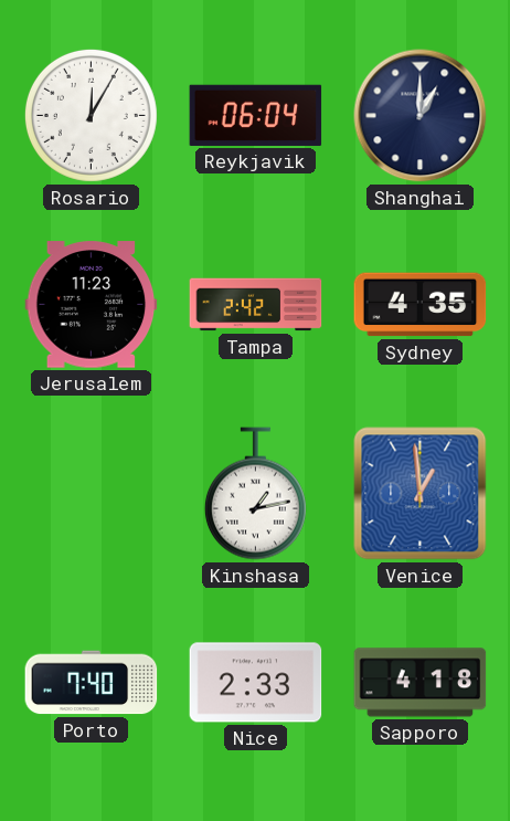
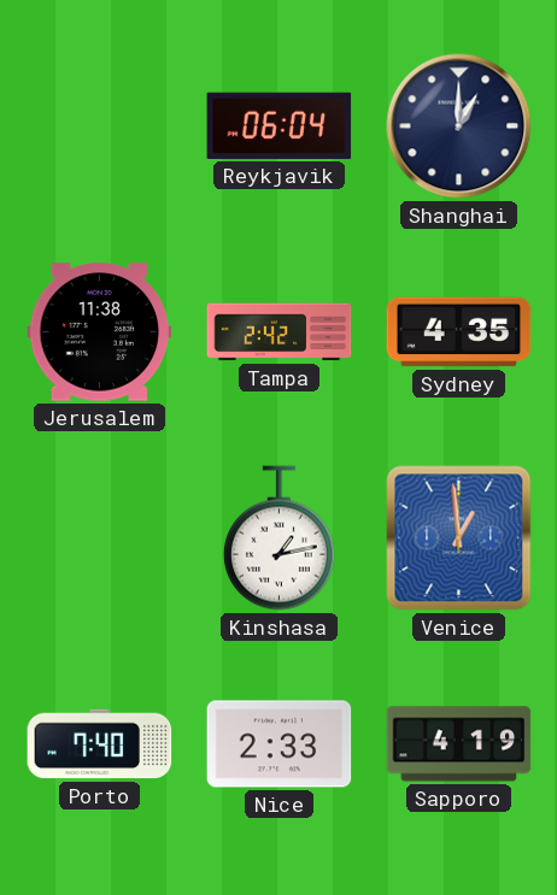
Rosario: 12:05 -> none
Jerusalem: 11:23 -> 11:38
Sapporo: 4:18 -> 4:19
